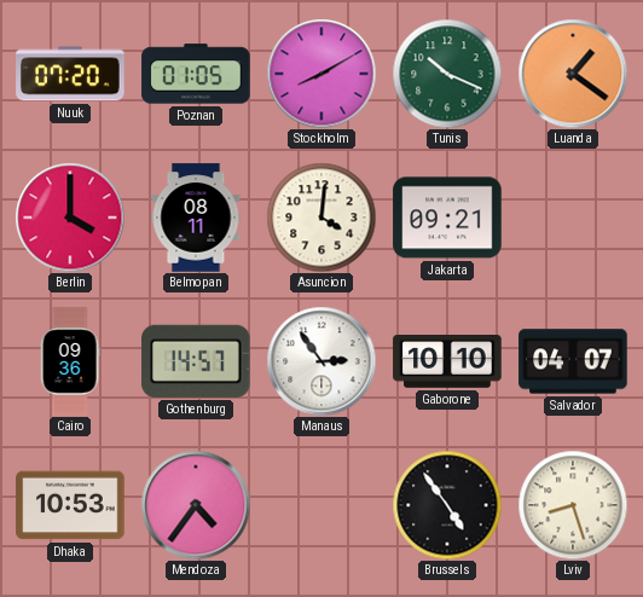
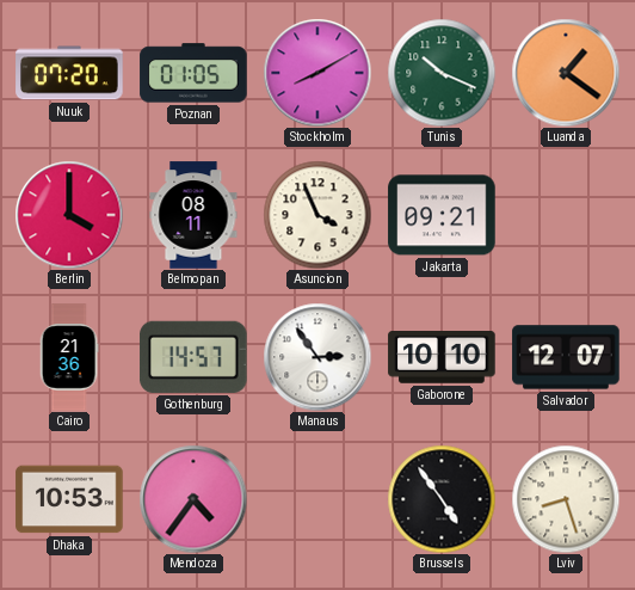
Asuncion: 4:01 -> 3:56
Cairo: 09:36 -> 21:36
Salvador: 04:07 -> 12:07
